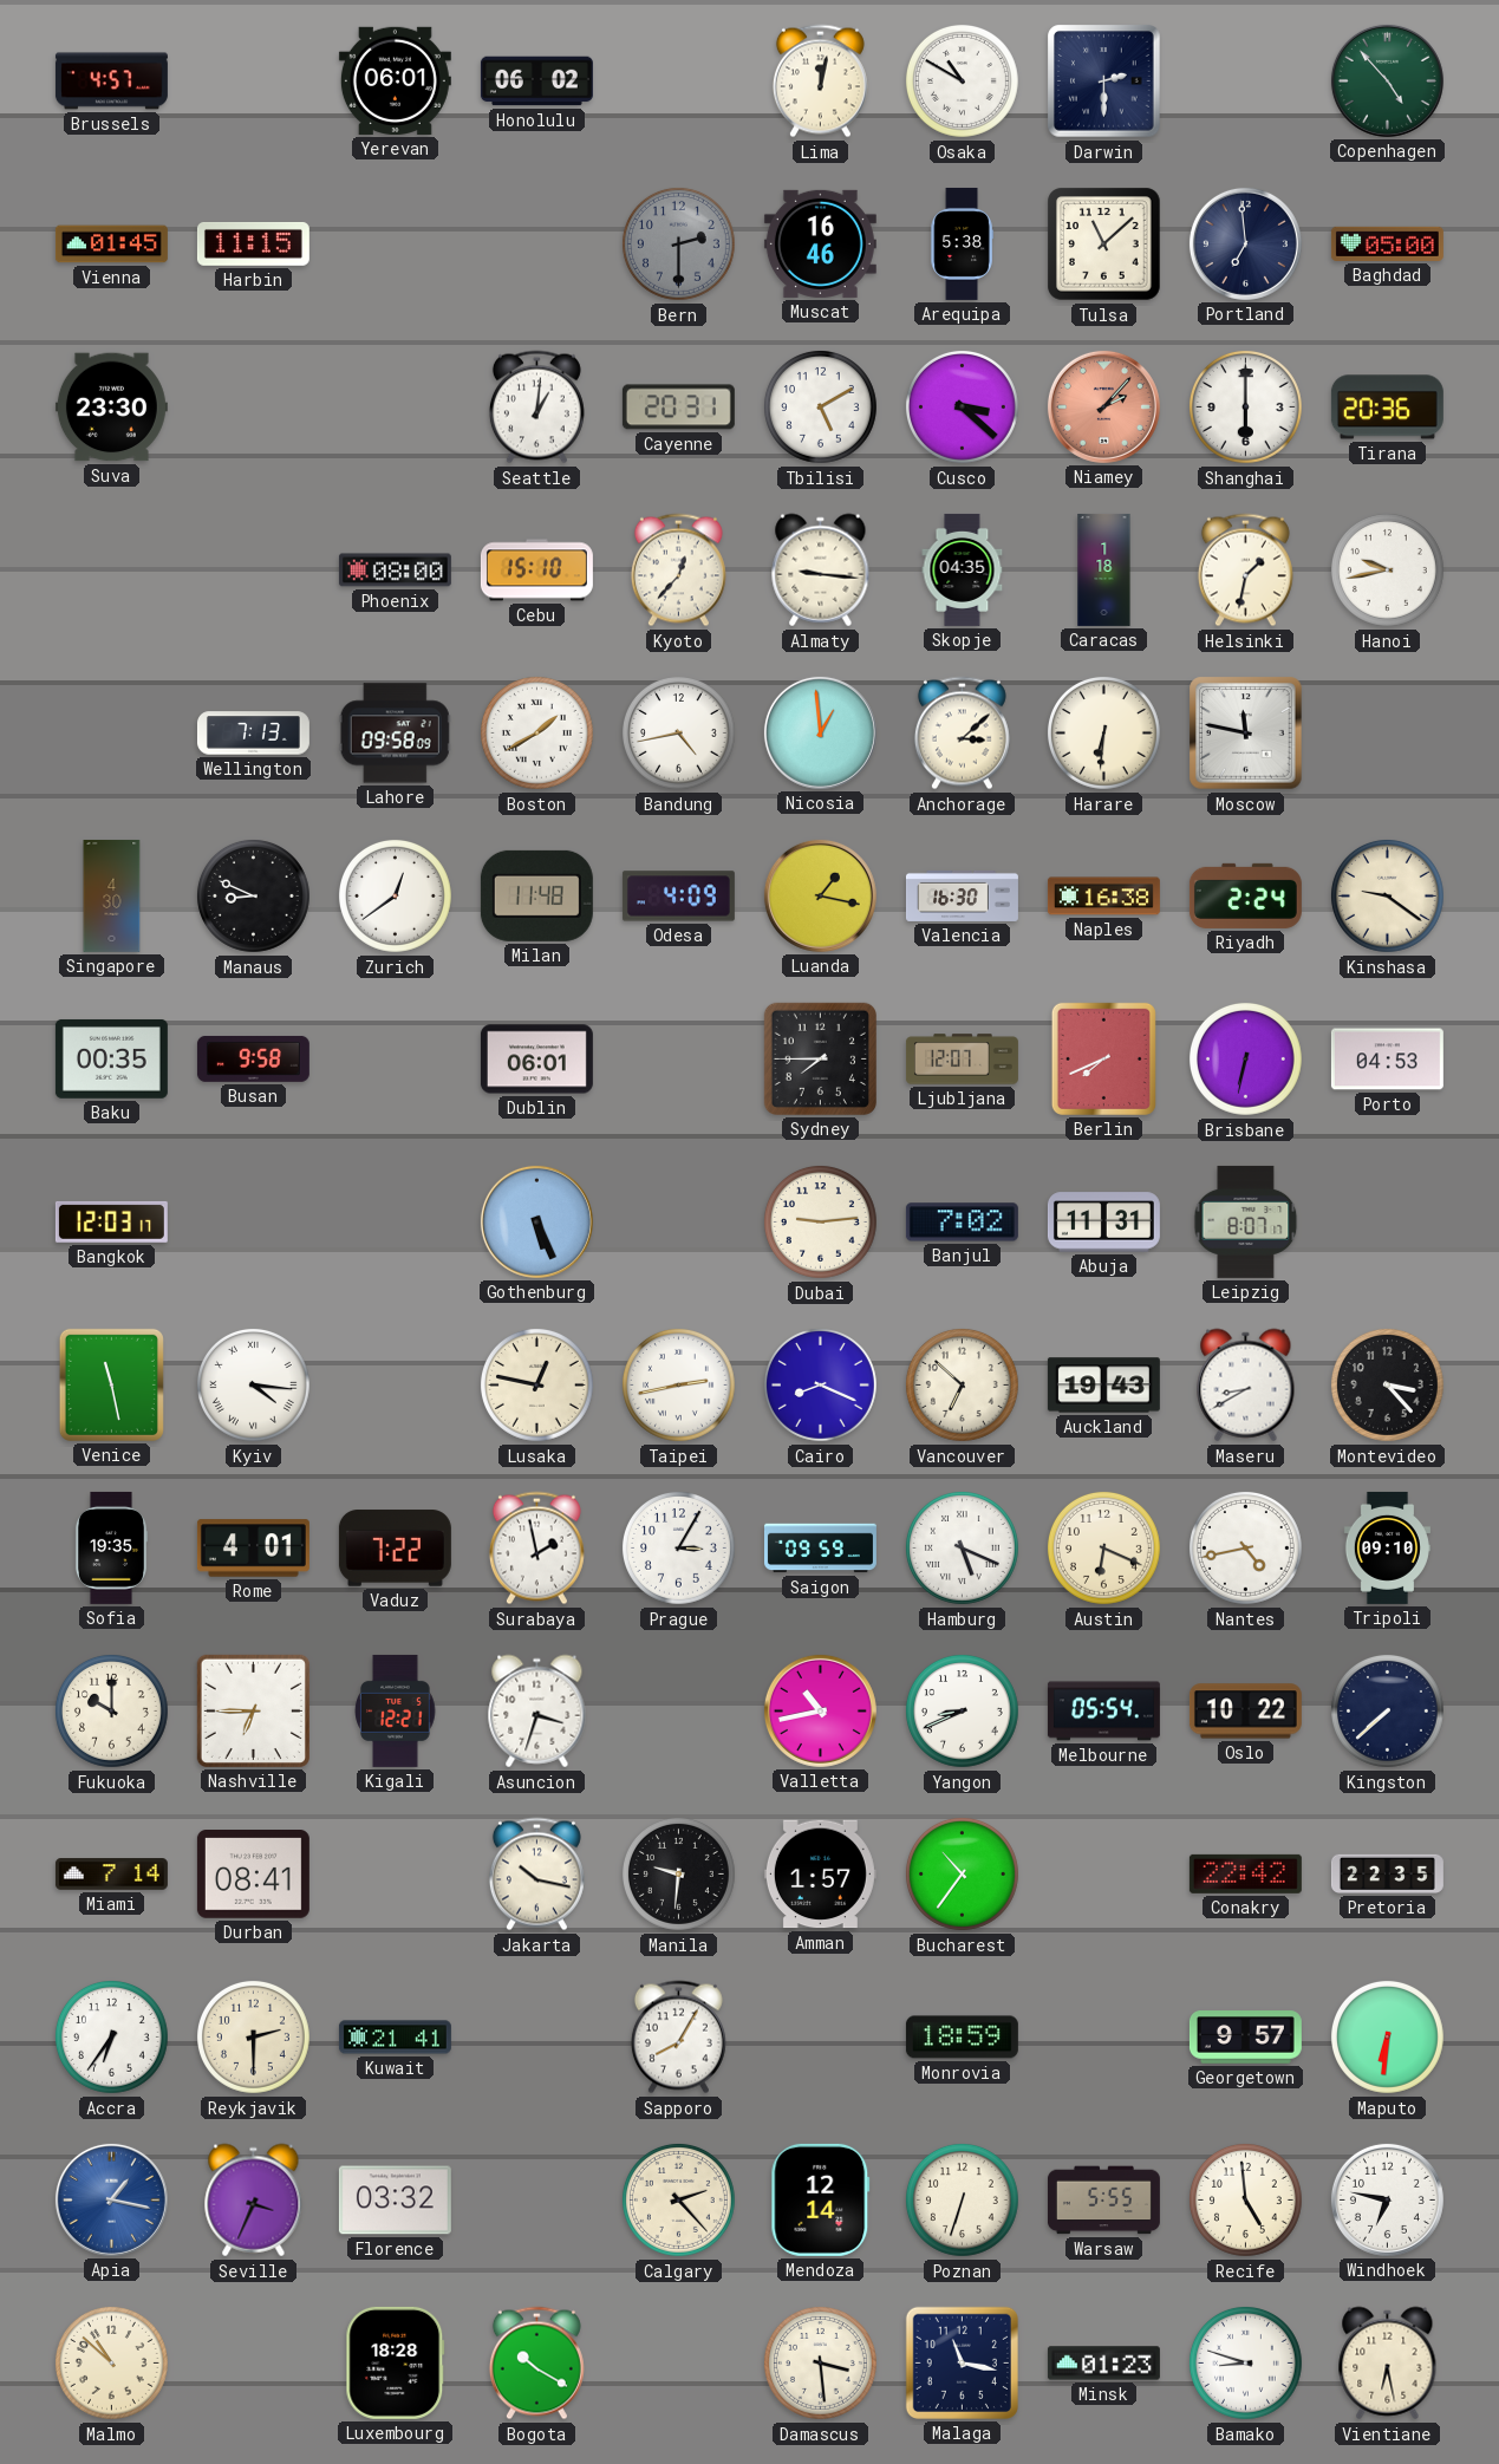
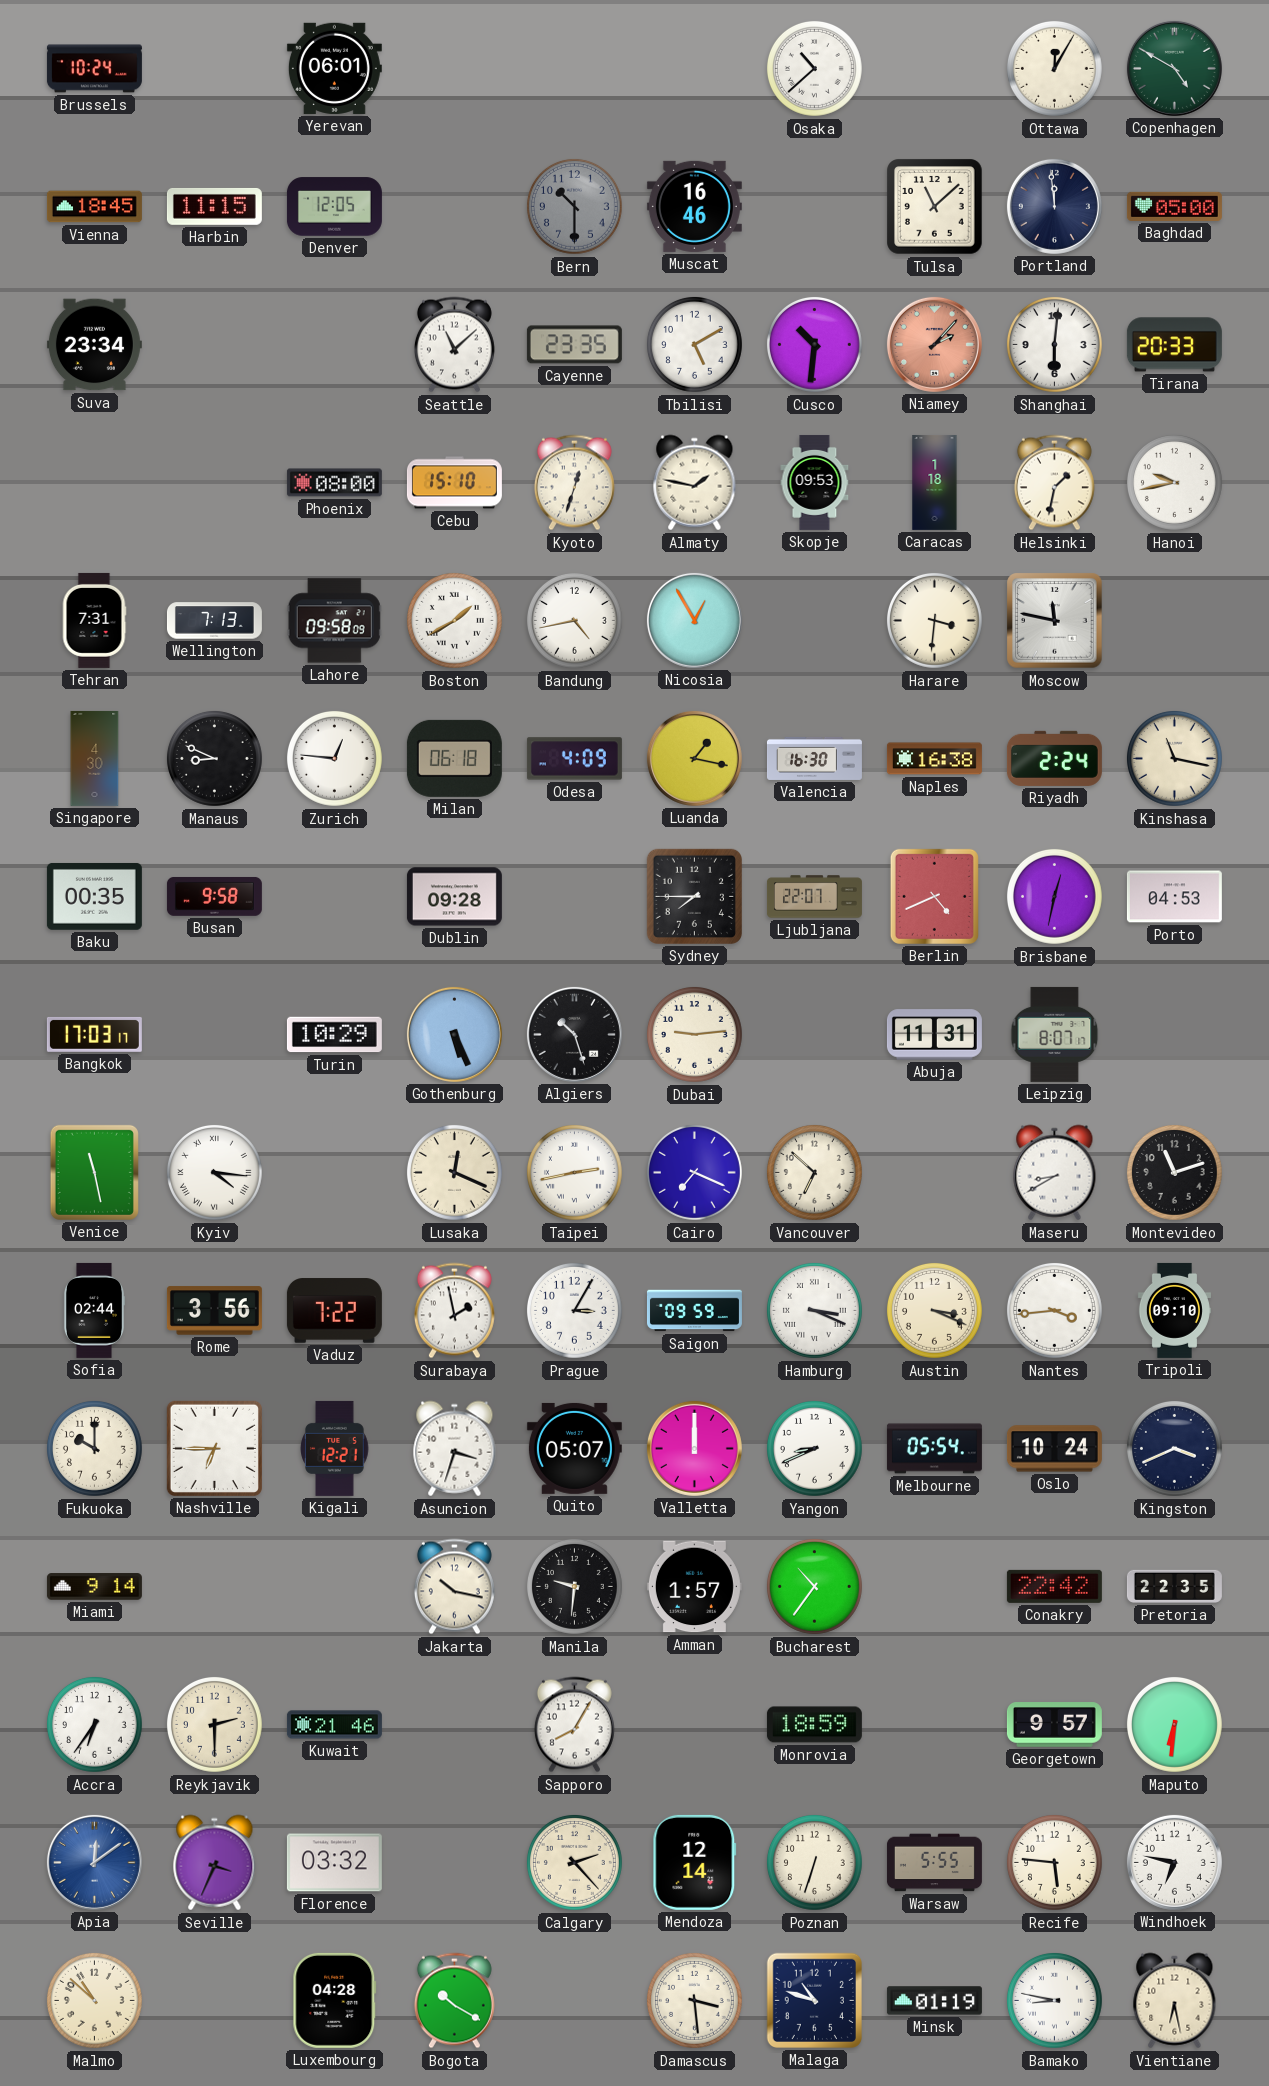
Brussels: 4:57 -> 10:24
Honolulu: 06:02 -> none
Lima: 12:02 -> none
Osaka: 10:50 -> 10:38
Darwin: 2:30 -> none
Ottawa: none -> 12:05
Copenhagen: 4:53 -> 4:50
Vienna: 01:45 -> 18:45
Denver: none -> 12:05
Bern: 2:30 -> 10:30
Arequipa: 5:38 -> none
Portland: 6:59 -> 11:59
Suva: 23:30 -> 23:34
Seattle: 1:01 -> 11:08
Cayenne: 20:31 -> 23:35
Cusco: 3:22 -> 10:31
Shanghai: 6:00 -> 6:01
Tirana: 20:36 -> 20:33
Kyoto: 12:37 -> 12:33
Almaty: 9:16 -> 1:47
Skopje: 04:35 -> 09:53
Tehran: none -> 7:31
Nicosia: 12:59 -> 12:55
Anchorage: 3:08 -> none
Harare: 6:31 -> 3:31
Zurich: 12:39 -> 12:46
Milan: 11:48 -> 06:18
Kinshasa: 9:21 -> 11:17
Dublin: 06:01 -> 09:28
Ljubljana: 12:07 -> 22:07
Berlin: 7:41 -> 4:41
Brisbane: 6:32 -> 12:32
Bangkok: 12:03 -> 17:03
Turin: none -> 10:29
Algiers: none -> 10:27
Banjul: 7:02 -> none
Lusaka: 12:47 -> 12:19
Cairo: 8:19 -> 7:19
Auckland: 19:43 -> none
Montevideo: 3:23 -> 11:12
Sofia: 19:35 -> 02:44
Rome: 4:01 -> 3:56
Hamburg: 5:19 -> 3:19
Austin: 6:19 -> 3:19
Nantes: 4:43 -> 3:44
Quito: none -> 05:07
Valletta: 10:43 -> 12:00
Oslo: 10:22 -> 10:24
Kingston: 7:38 -> 3:41
Miami: 7:14 -> 9:14
Durban: 08:41 -> none
Kuwait: 21:41 -> 21:46
Apia: 1:17 -> 12:09
Recife: 4:59 -> 5:46
Luxembourg: 18:28 -> 04:28
Malaga: 11:17 -> 10:48
Minsk: 01:23 -> 01:19
Bamako: 8:48 -> 8:47
